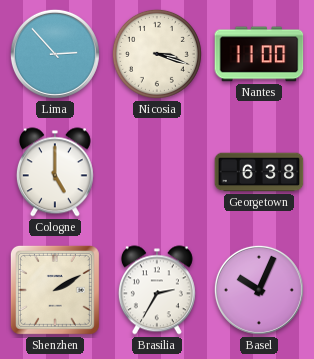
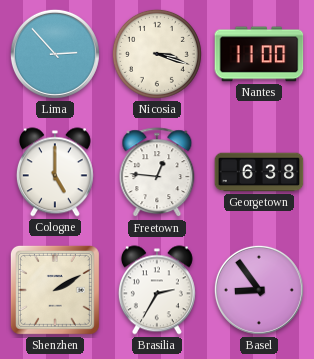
Freetown: none -> 12:46
Basel: 10:04 -> 8:54
